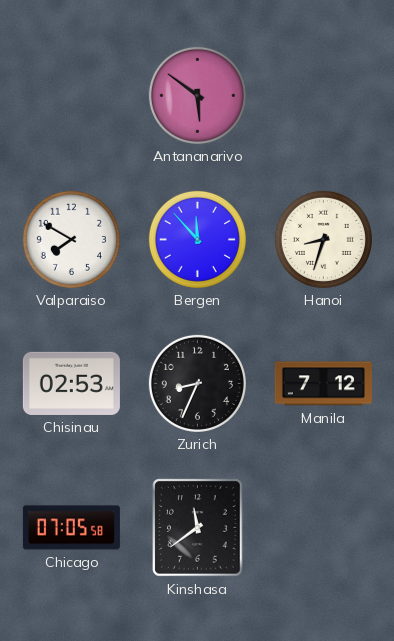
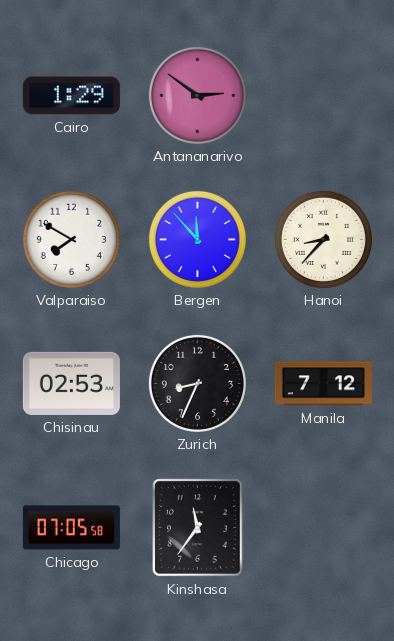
Cairo: none -> 1:29
Antananarivo: 5:51 -> 2:51
Hanoi: 8:33 -> 8:37
Kinshasa: 11:39 -> 11:36
